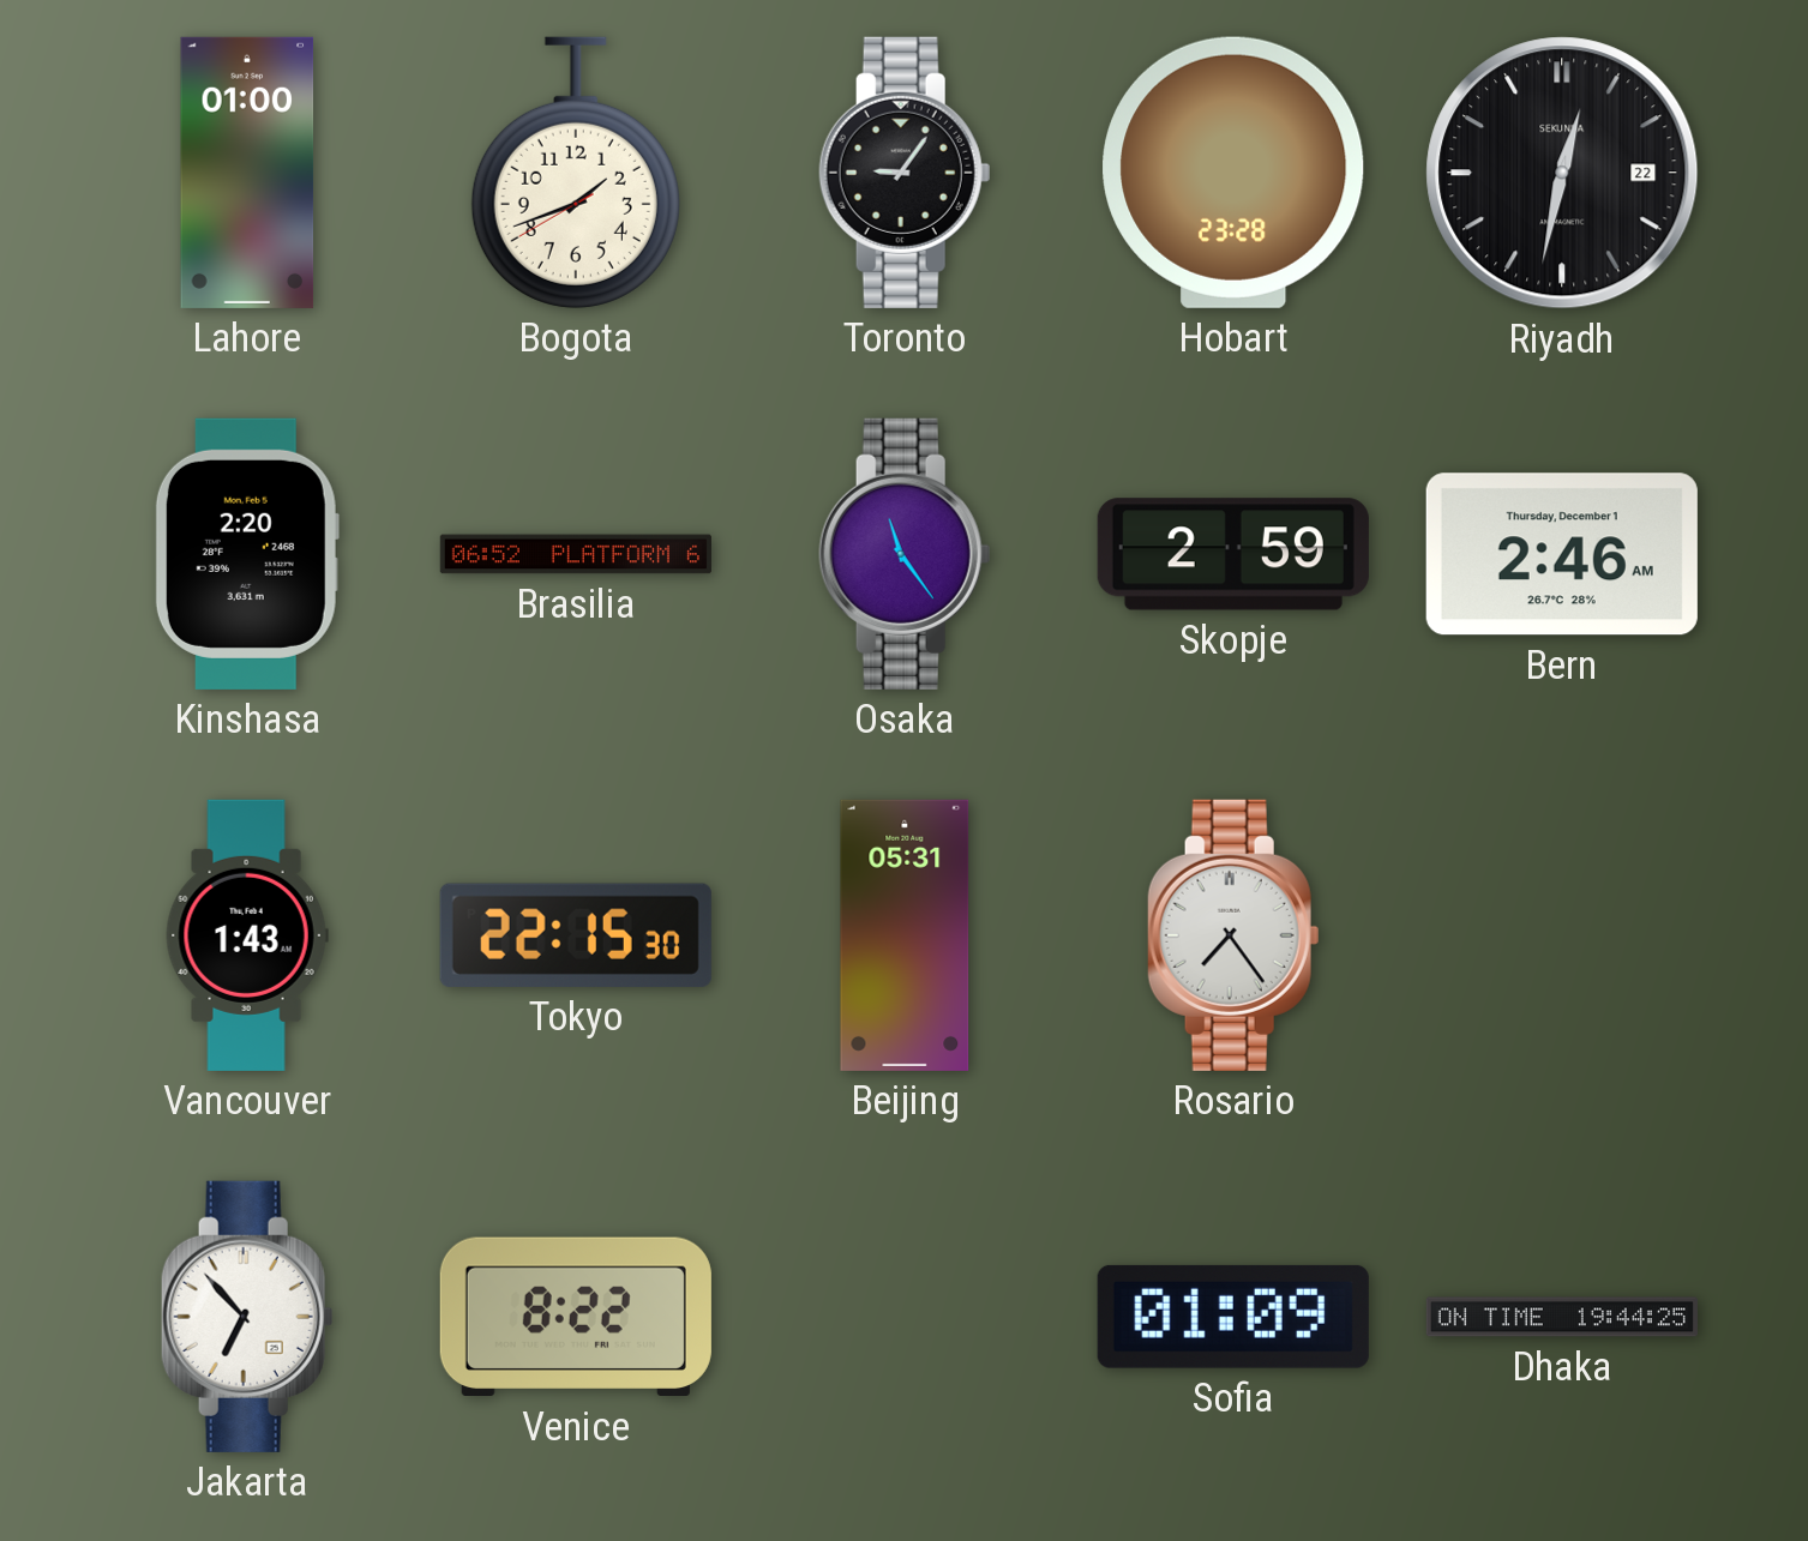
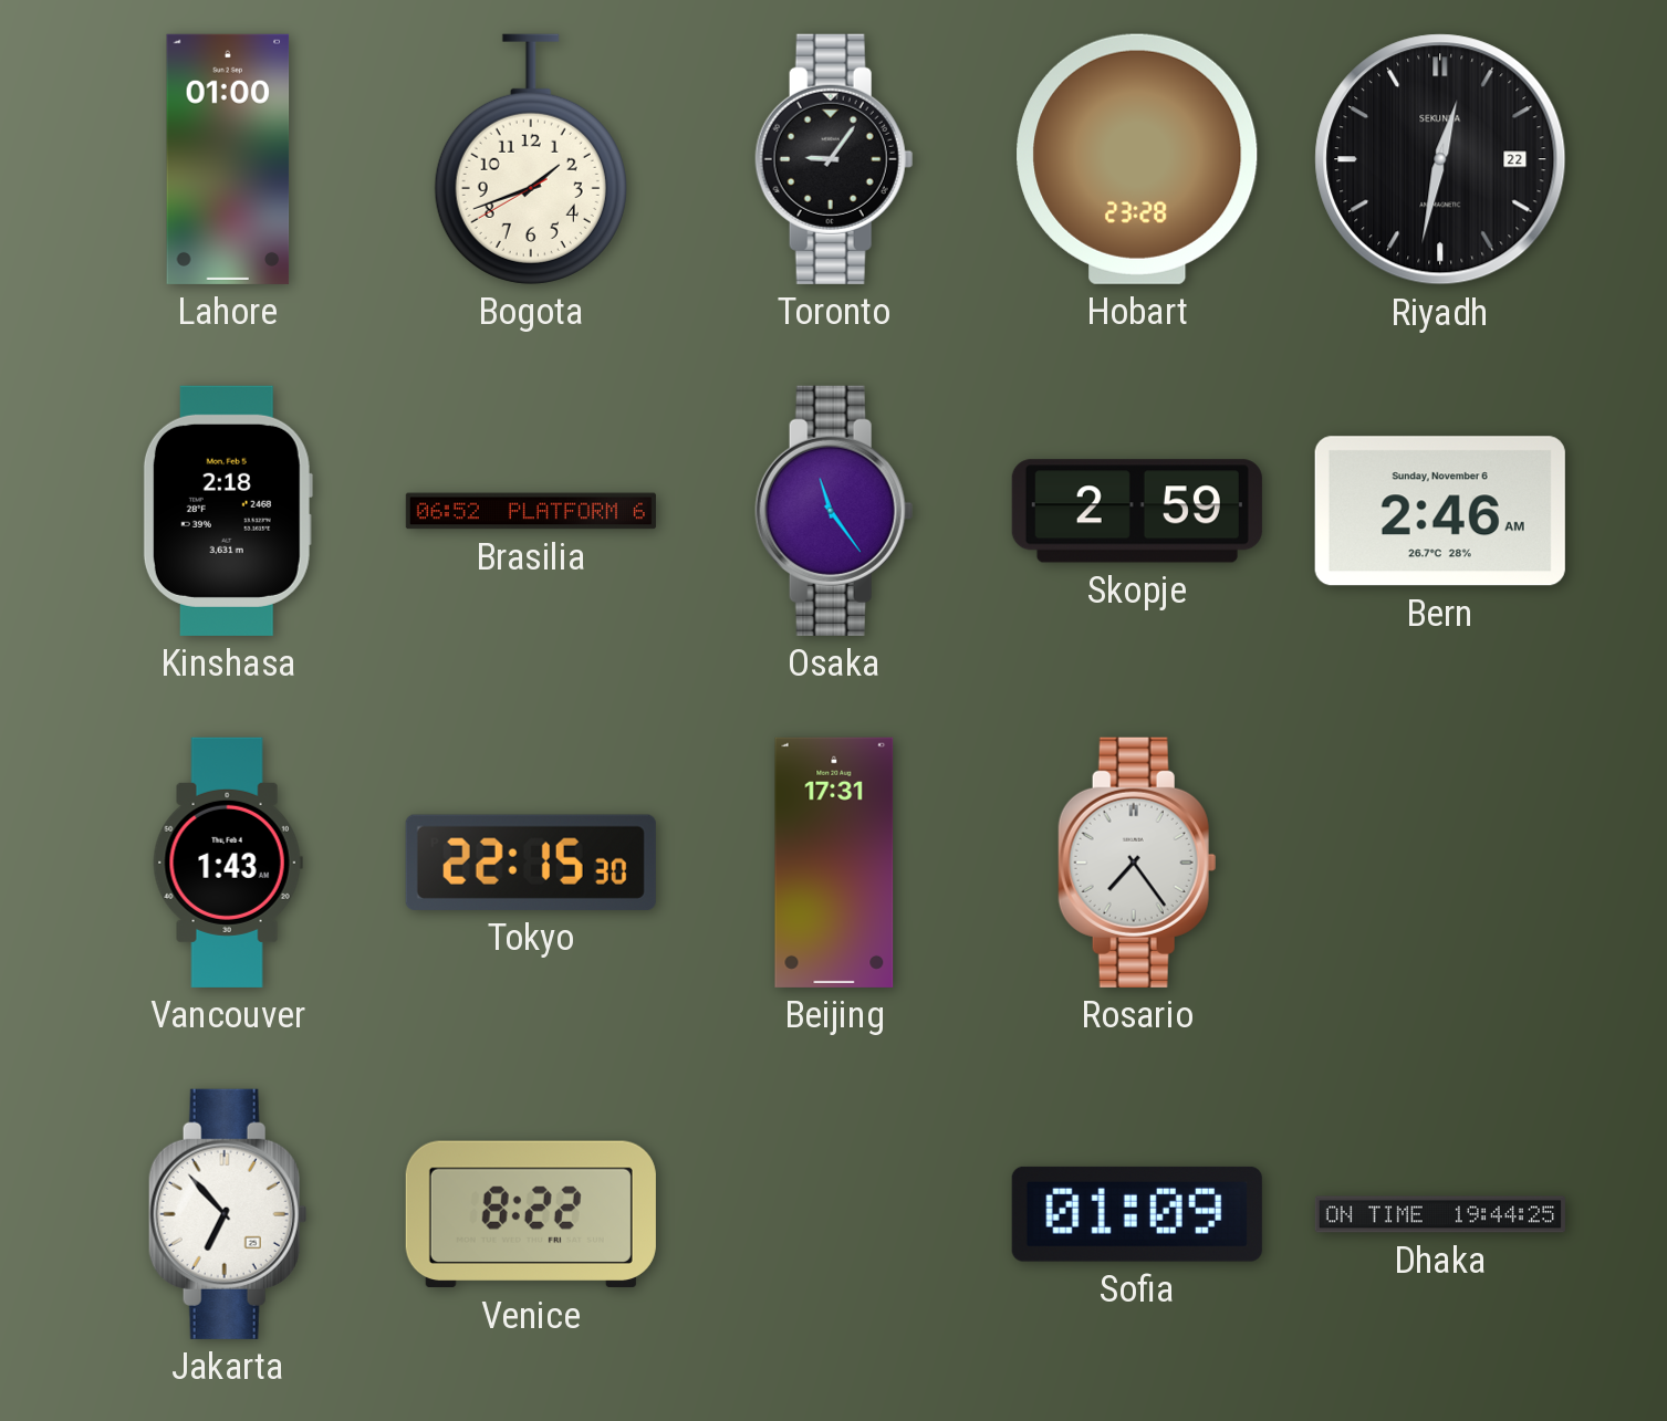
Kinshasa: 2:20 -> 2:18
Bern date: Thursday, December 1 -> Sunday, November 6
Beijing: 05:31 -> 17:31
